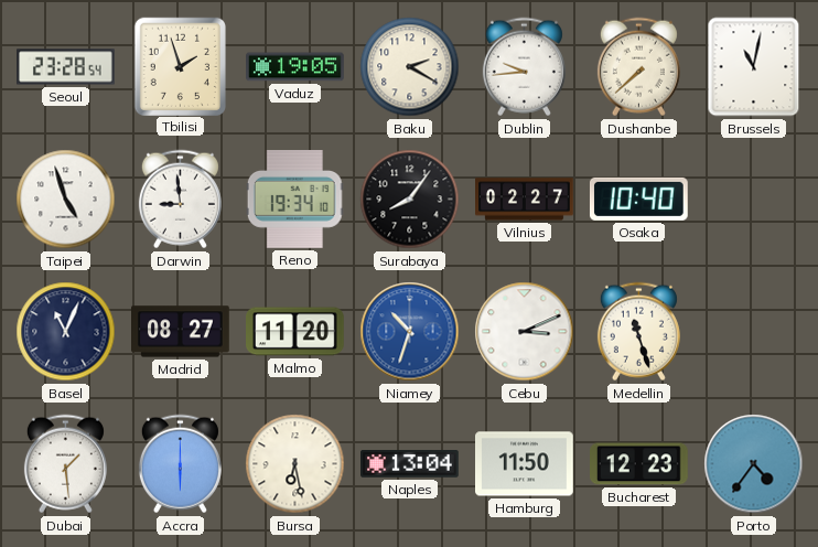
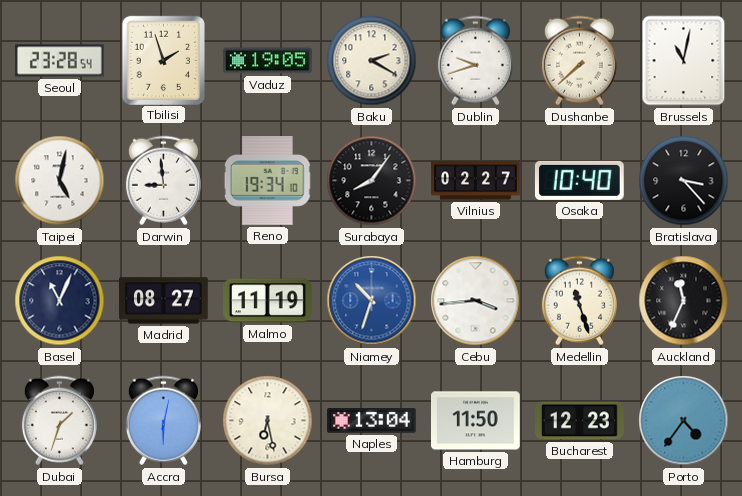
Dublin: 9:44 -> 9:42
Taipei: 4:57 -> 5:02
Bratislava: none -> 3:23
Malmo: 11:20 -> 11:19
Cebu: 3:11 -> 3:44
Auckland: none -> 11:34
Dubai: 1:29 -> 1:33
Accra: 6:00 -> 6:02
